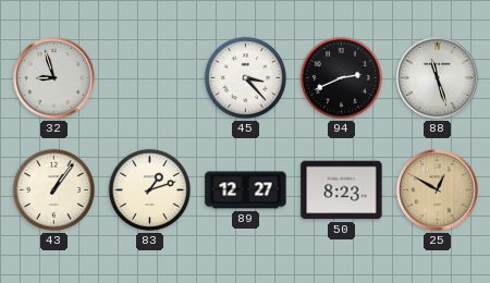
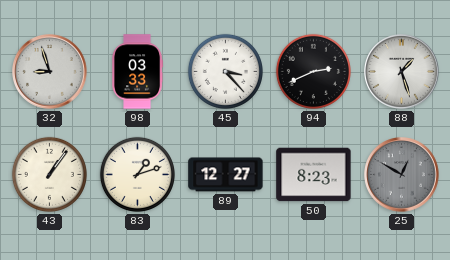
98: none -> 03:33
88: 11:27 -> 1:27
25 dial: champagne -> grey
